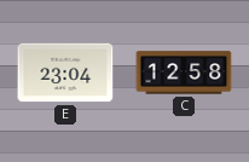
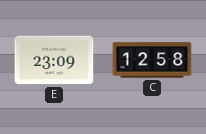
E: 23:04 -> 23:09
